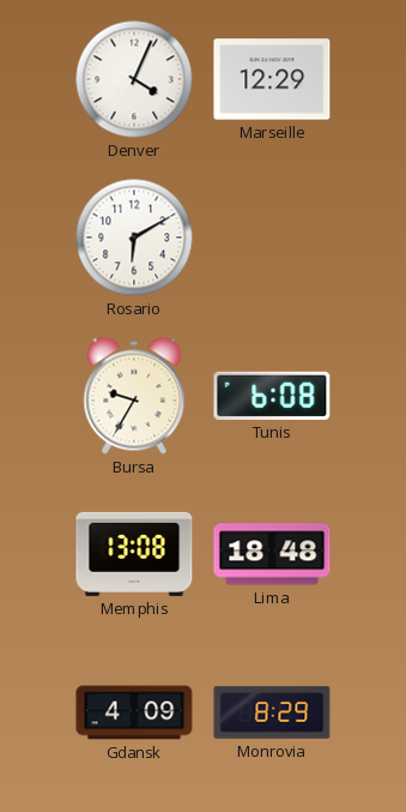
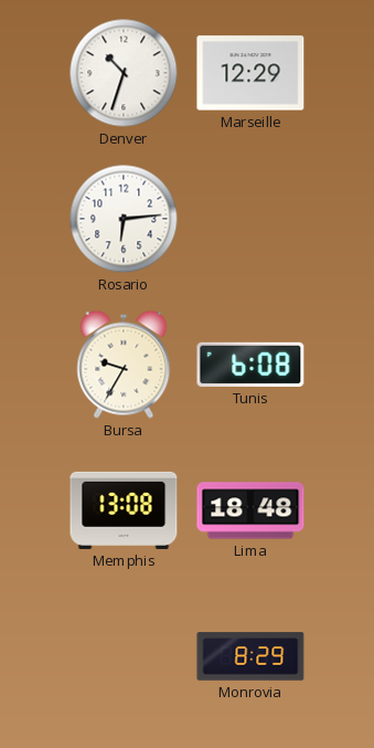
Denver: 4:04 -> 10:33
Rosario: 6:10 -> 6:14
Gdansk: 4:09 -> none
